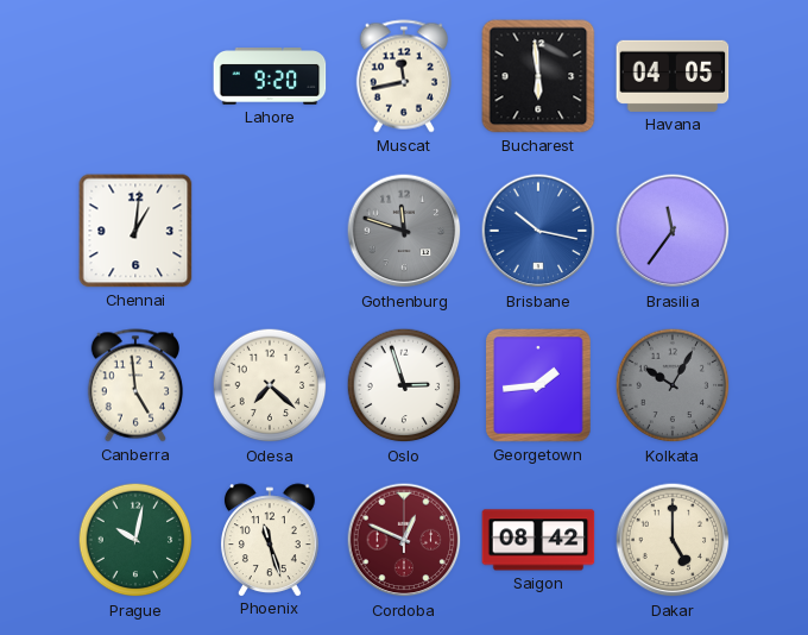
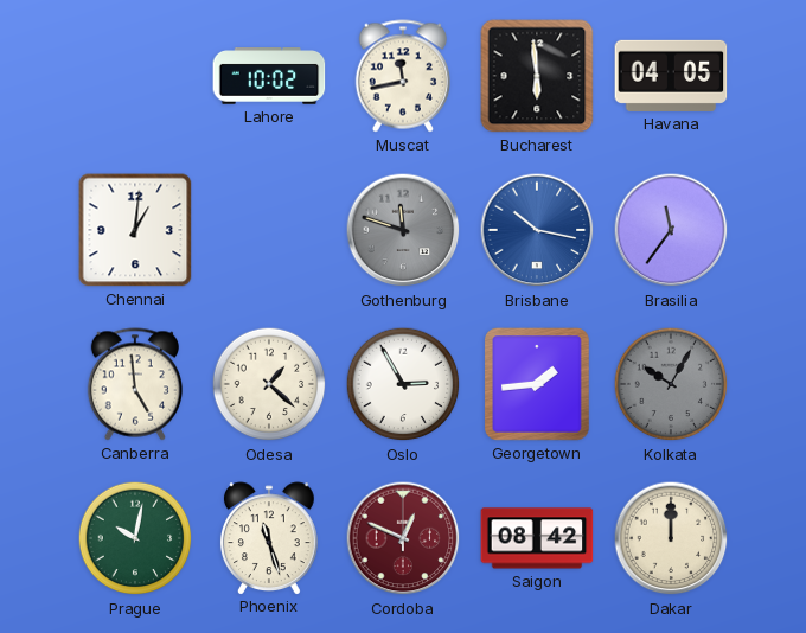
Lahore: 9:20 -> 10:02
Odesa: 7:22 -> 1:22
Oslo: 2:57 -> 2:55
Dakar: 5:00 -> 12:00
